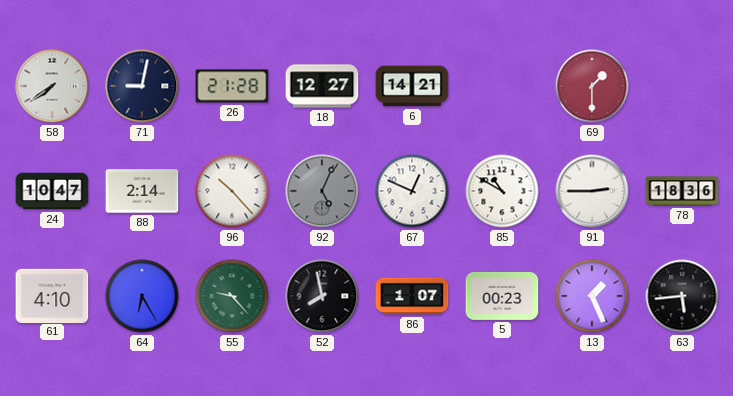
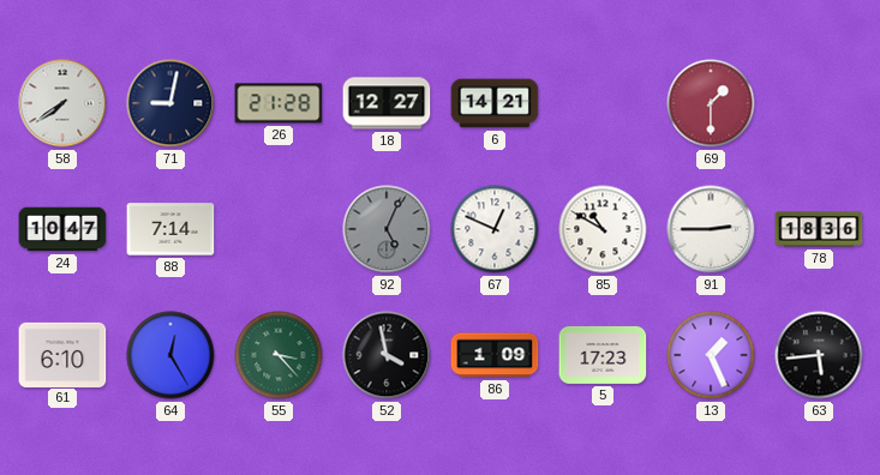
88: 2:14 -> 7:14
96: 10:23 -> none
61: 4:10 -> 6:10
64: 6:25 -> 12:25
55: 9:23 -> 3:23
52: 7:58 -> 3:58
86: 1:07 -> 1:09
5: 00:23 -> 17:23
